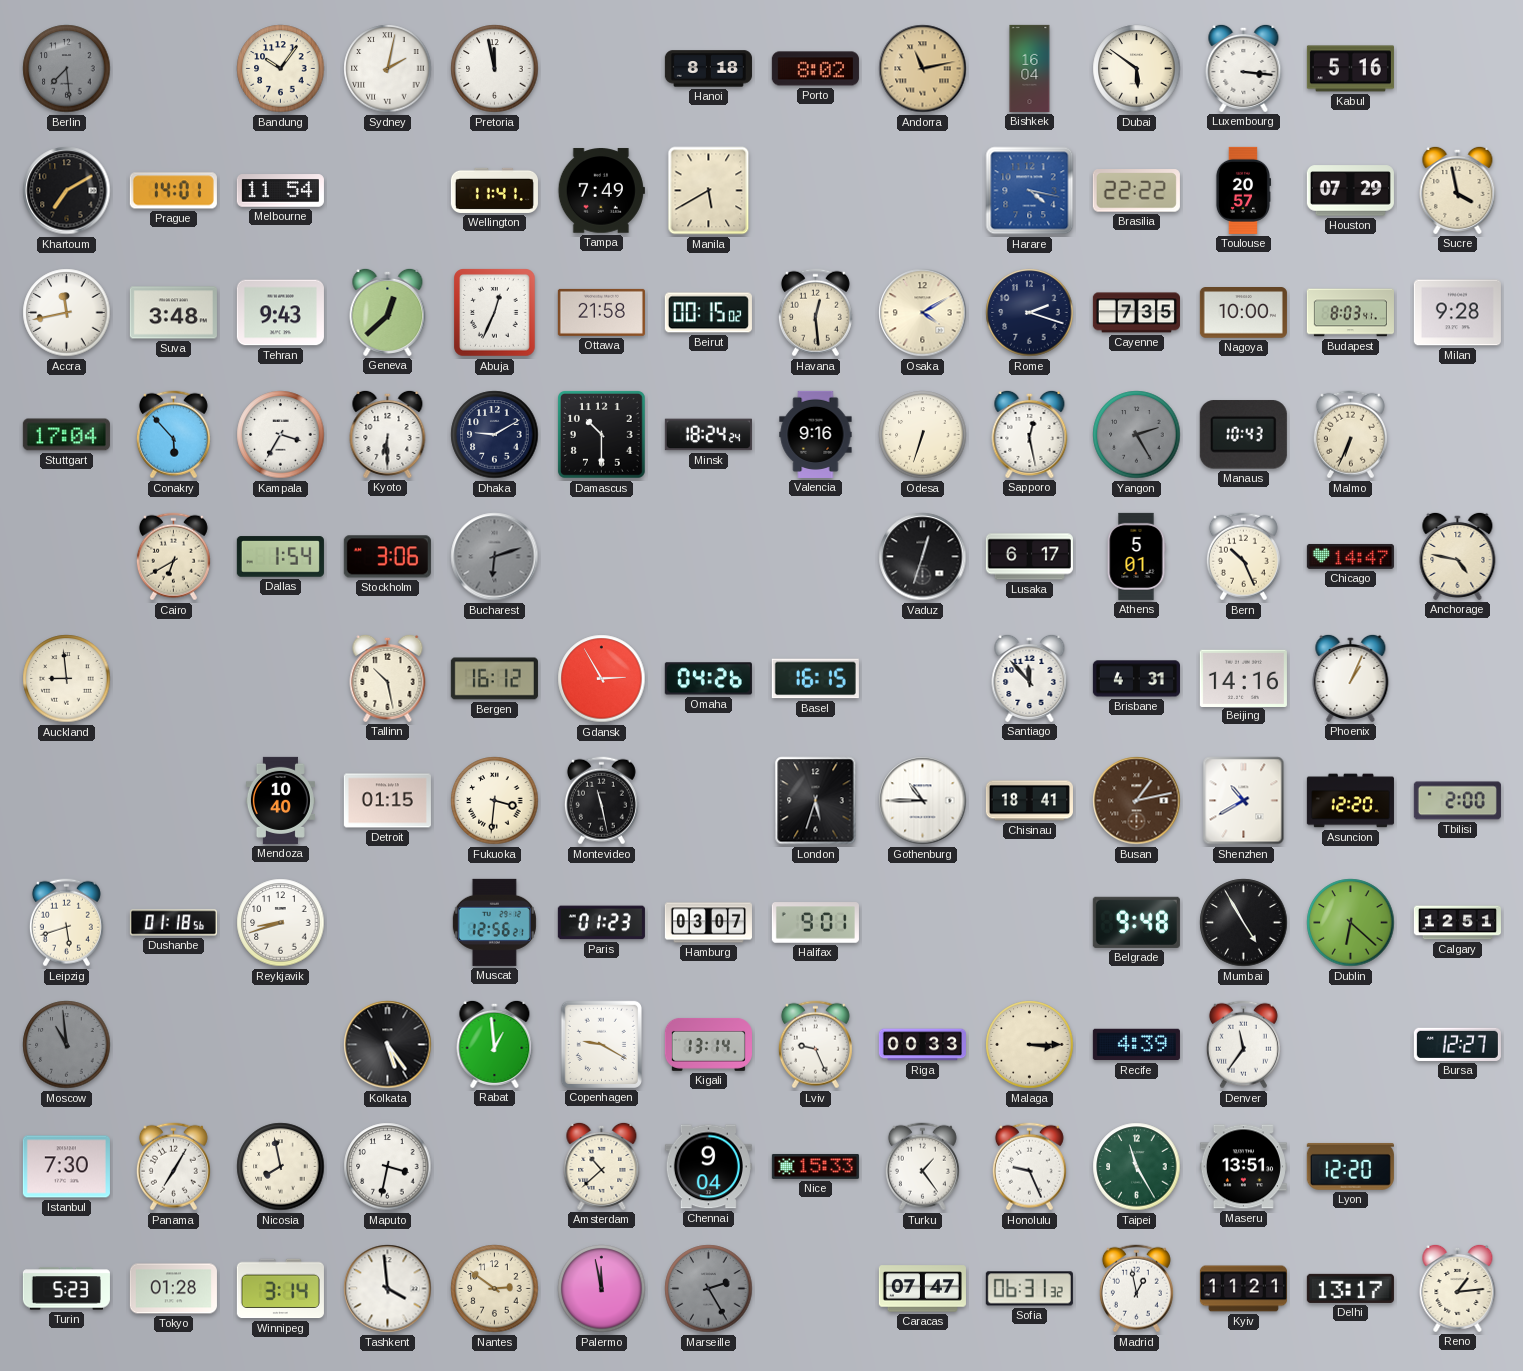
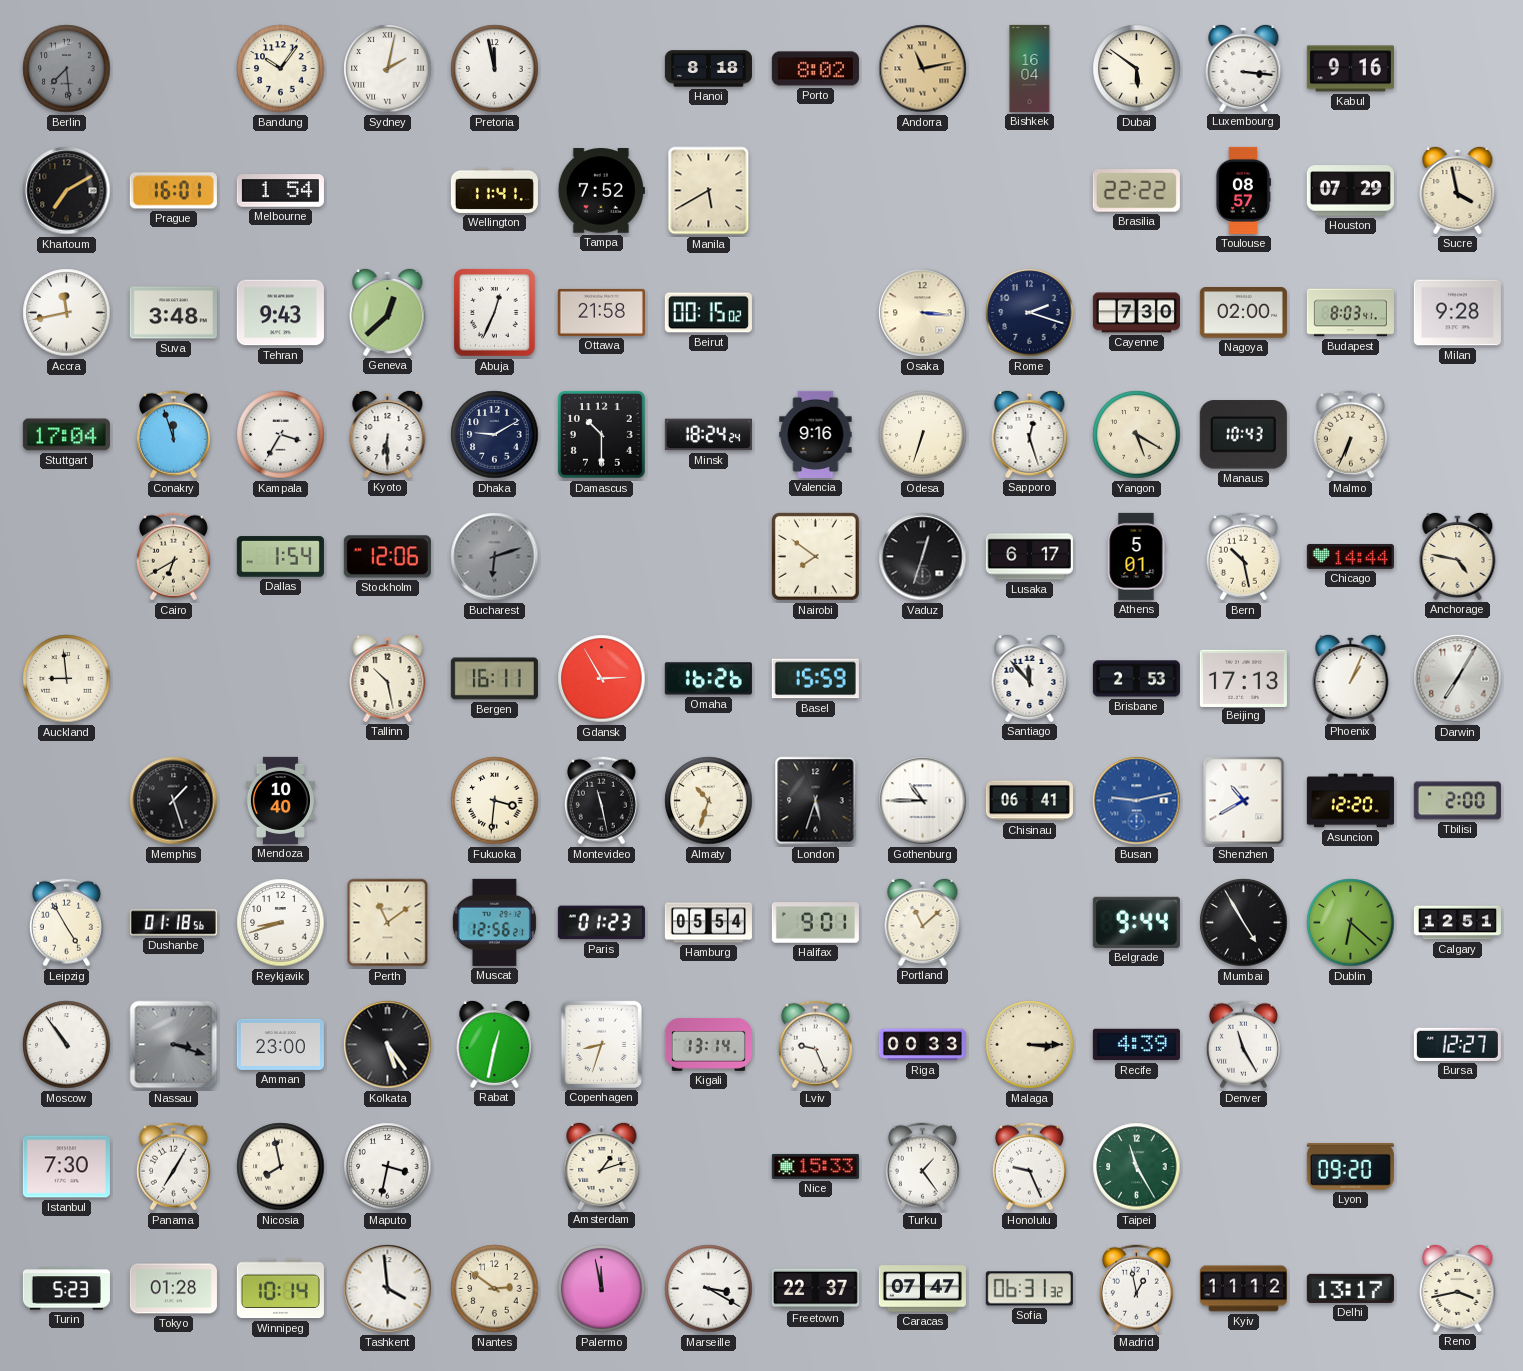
Kabul: 5:16 -> 9:16
Prague: 14:01 -> 16:01
Melbourne: 11:54 -> 1:54
Tampa: 7:49 -> 7:52
Harare: 4:17 -> none
Toulouse: 20:57 -> 08:57
Havana: 12:29 -> none
Osaka: 4:10 -> 3:16
Cayenne: 7:35 -> 7:30
Nagoya: 10:00 -> 02:00
Conakry: 5:53 -> 11:57
Sapporo: 12:28 -> 12:27
Yangon: 2:25 -> 5:20
Yangon dial: grey -> cream
Stockholm: 3:06 -> 12:06
Nairobi: none -> 7:51
Bern: 10:26 -> 10:28
Chicago: 14:47 -> 14:44
Bergen: 16:12 -> 16:11
Omaha: 04:26 -> 16:26
Basel: 16:15 -> 15:59
Brisbane: 4:31 -> 2:53
Beijing: 14:16 -> 17:13
Darwin: none -> 7:05
Memphis: none -> 1:27
Detroit: 01:15 -> none
Almaty: none -> 10:33
Chisinau: 18:41 -> 06:41
Busan: 1:13 -> 9:13
Busan dial: brown -> blue
Leipzig: 5:42 -> 4:55
Perth: none -> 11:09
Hamburg: 03:07 -> 05:54
Portland: none -> 11:08
Belgrade: 9:48 -> 9:44
Moscow: 10:59 -> 10:54
Moscow dial: grey -> white
Nassau: none -> 3:18
Amman: none -> 23:00
Rabat: 12:59 -> 12:32
Copenhagen: 9:20 -> 8:33
Denver: 11:36 -> 11:25
Amsterdam: 10:38 -> 1:12
Chennai: 9:04 -> none
Maseru: 13:51 -> none
Lyon: 12:20 -> 09:20
Winnipeg: 3:14 -> 10:14
Marseille: 2:25 -> 3:20
Marseille dial: grey -> white
Freetown: none -> 22:37
Kyiv: 11:21 -> 11:12
Reno: 1:14 -> 3:43
